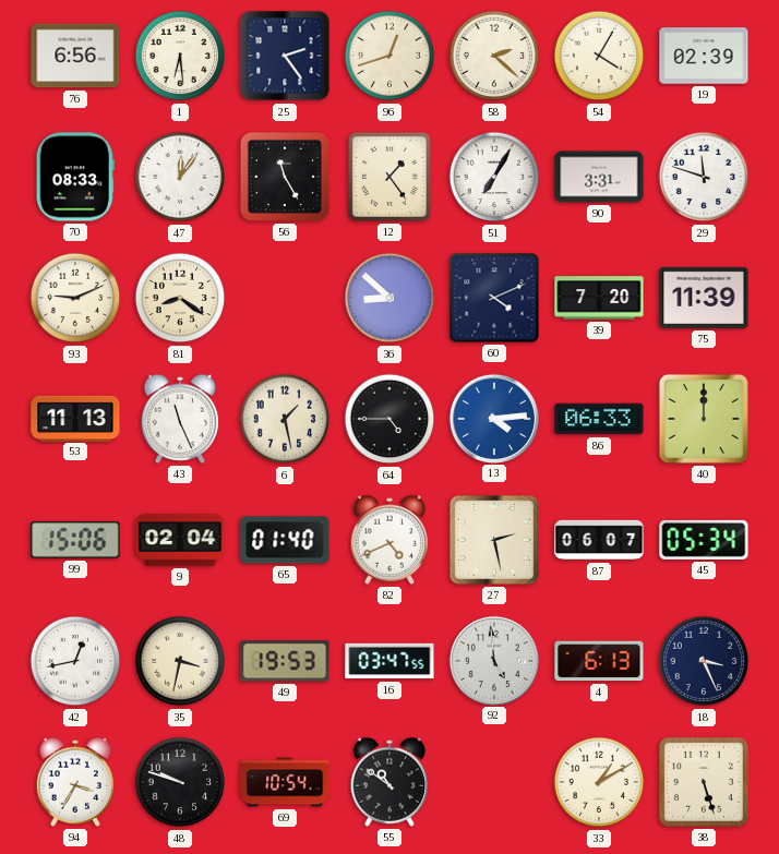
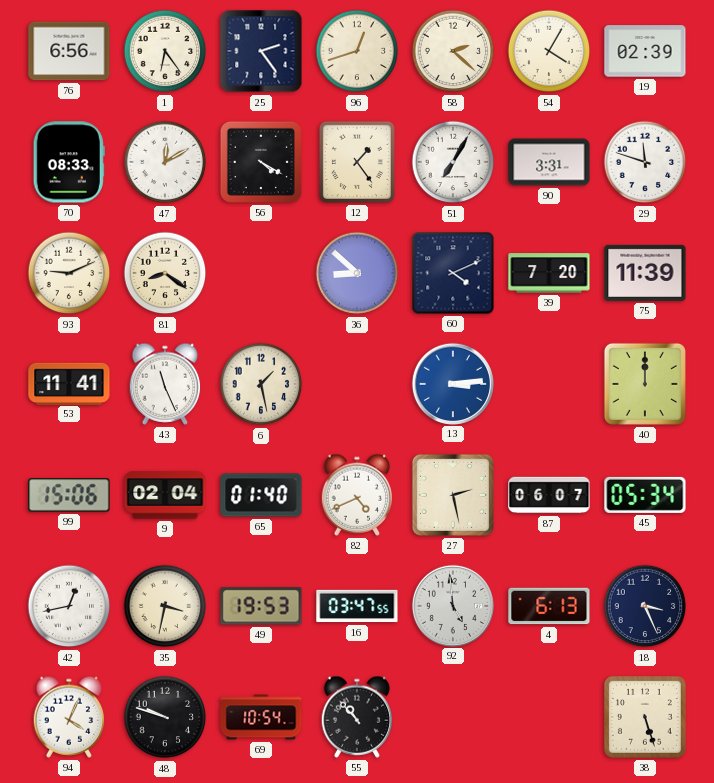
1: 6:29 -> 6:24
47: 12:06 -> 12:10
56: 11:25 -> 4:20
53: 11:13 -> 11:41
64: 4:45 -> none
13: 4:14 -> 3:14
86: 06:33 -> none
94: 3:35 -> 4:04
55: 10:51 -> 10:53
33: 1:10 -> none
